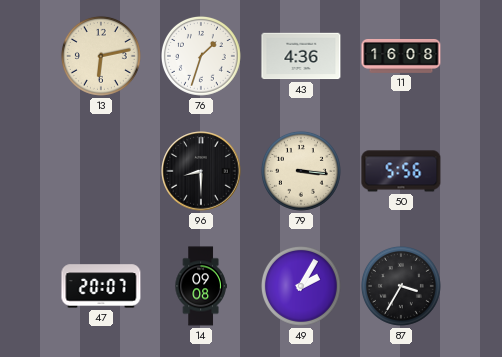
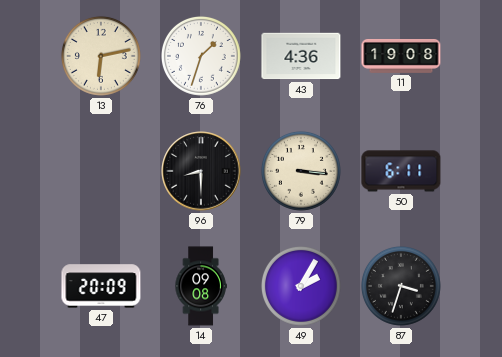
11: 16:08 -> 19:08
50: 5:56 -> 6:11
47: 20:07 -> 20:09
87: 3:35 -> 3:33
